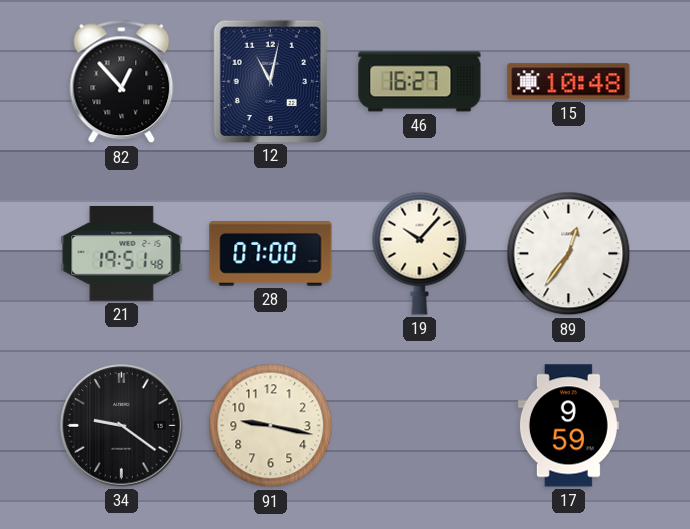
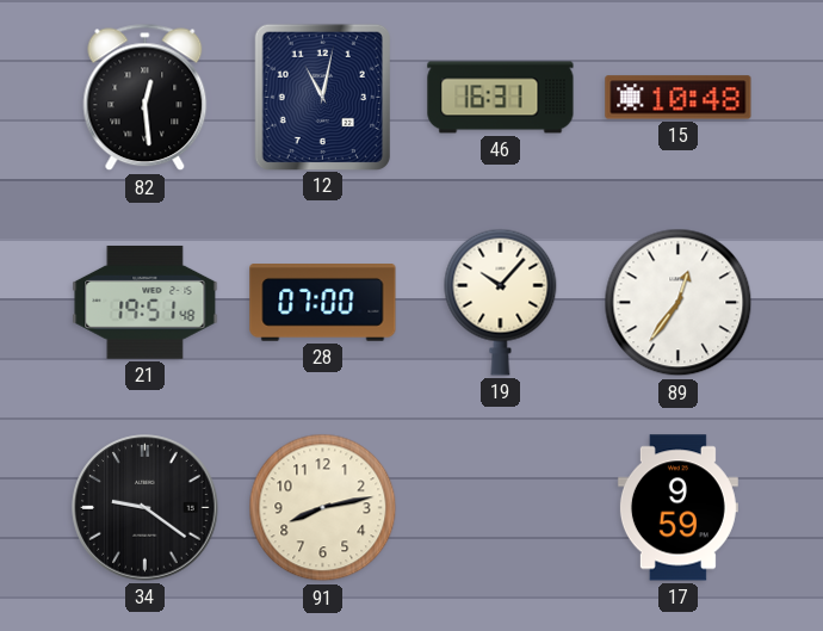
82: 12:53 -> 12:29
46: 16:27 -> 16:31
91: 9:17 -> 8:13
